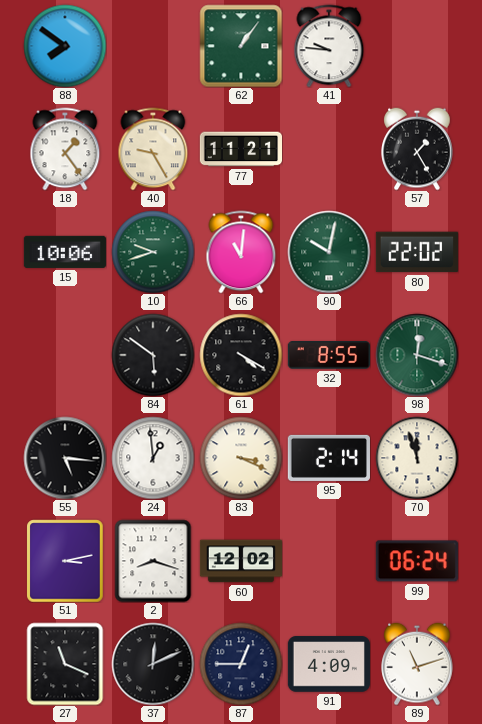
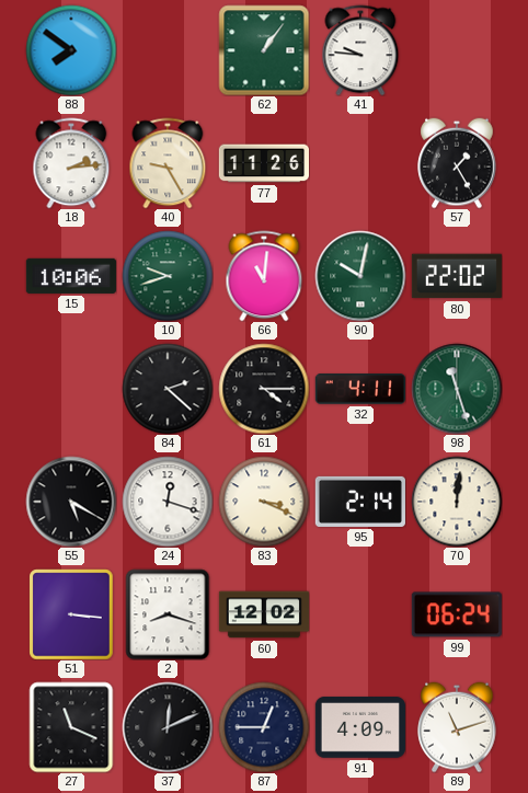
18: 1:24 -> 2:14
77: 11:21 -> 11:26
84: 5:51 -> 2:22
61: 4:20 -> 4:15
32: 8:55 -> 4:11
98: 12:18 -> 11:27
55: 5:16 -> 5:20
24: 12:59 -> 12:18
70: 11:57 -> 12:01
51: 3:13 -> 3:16
